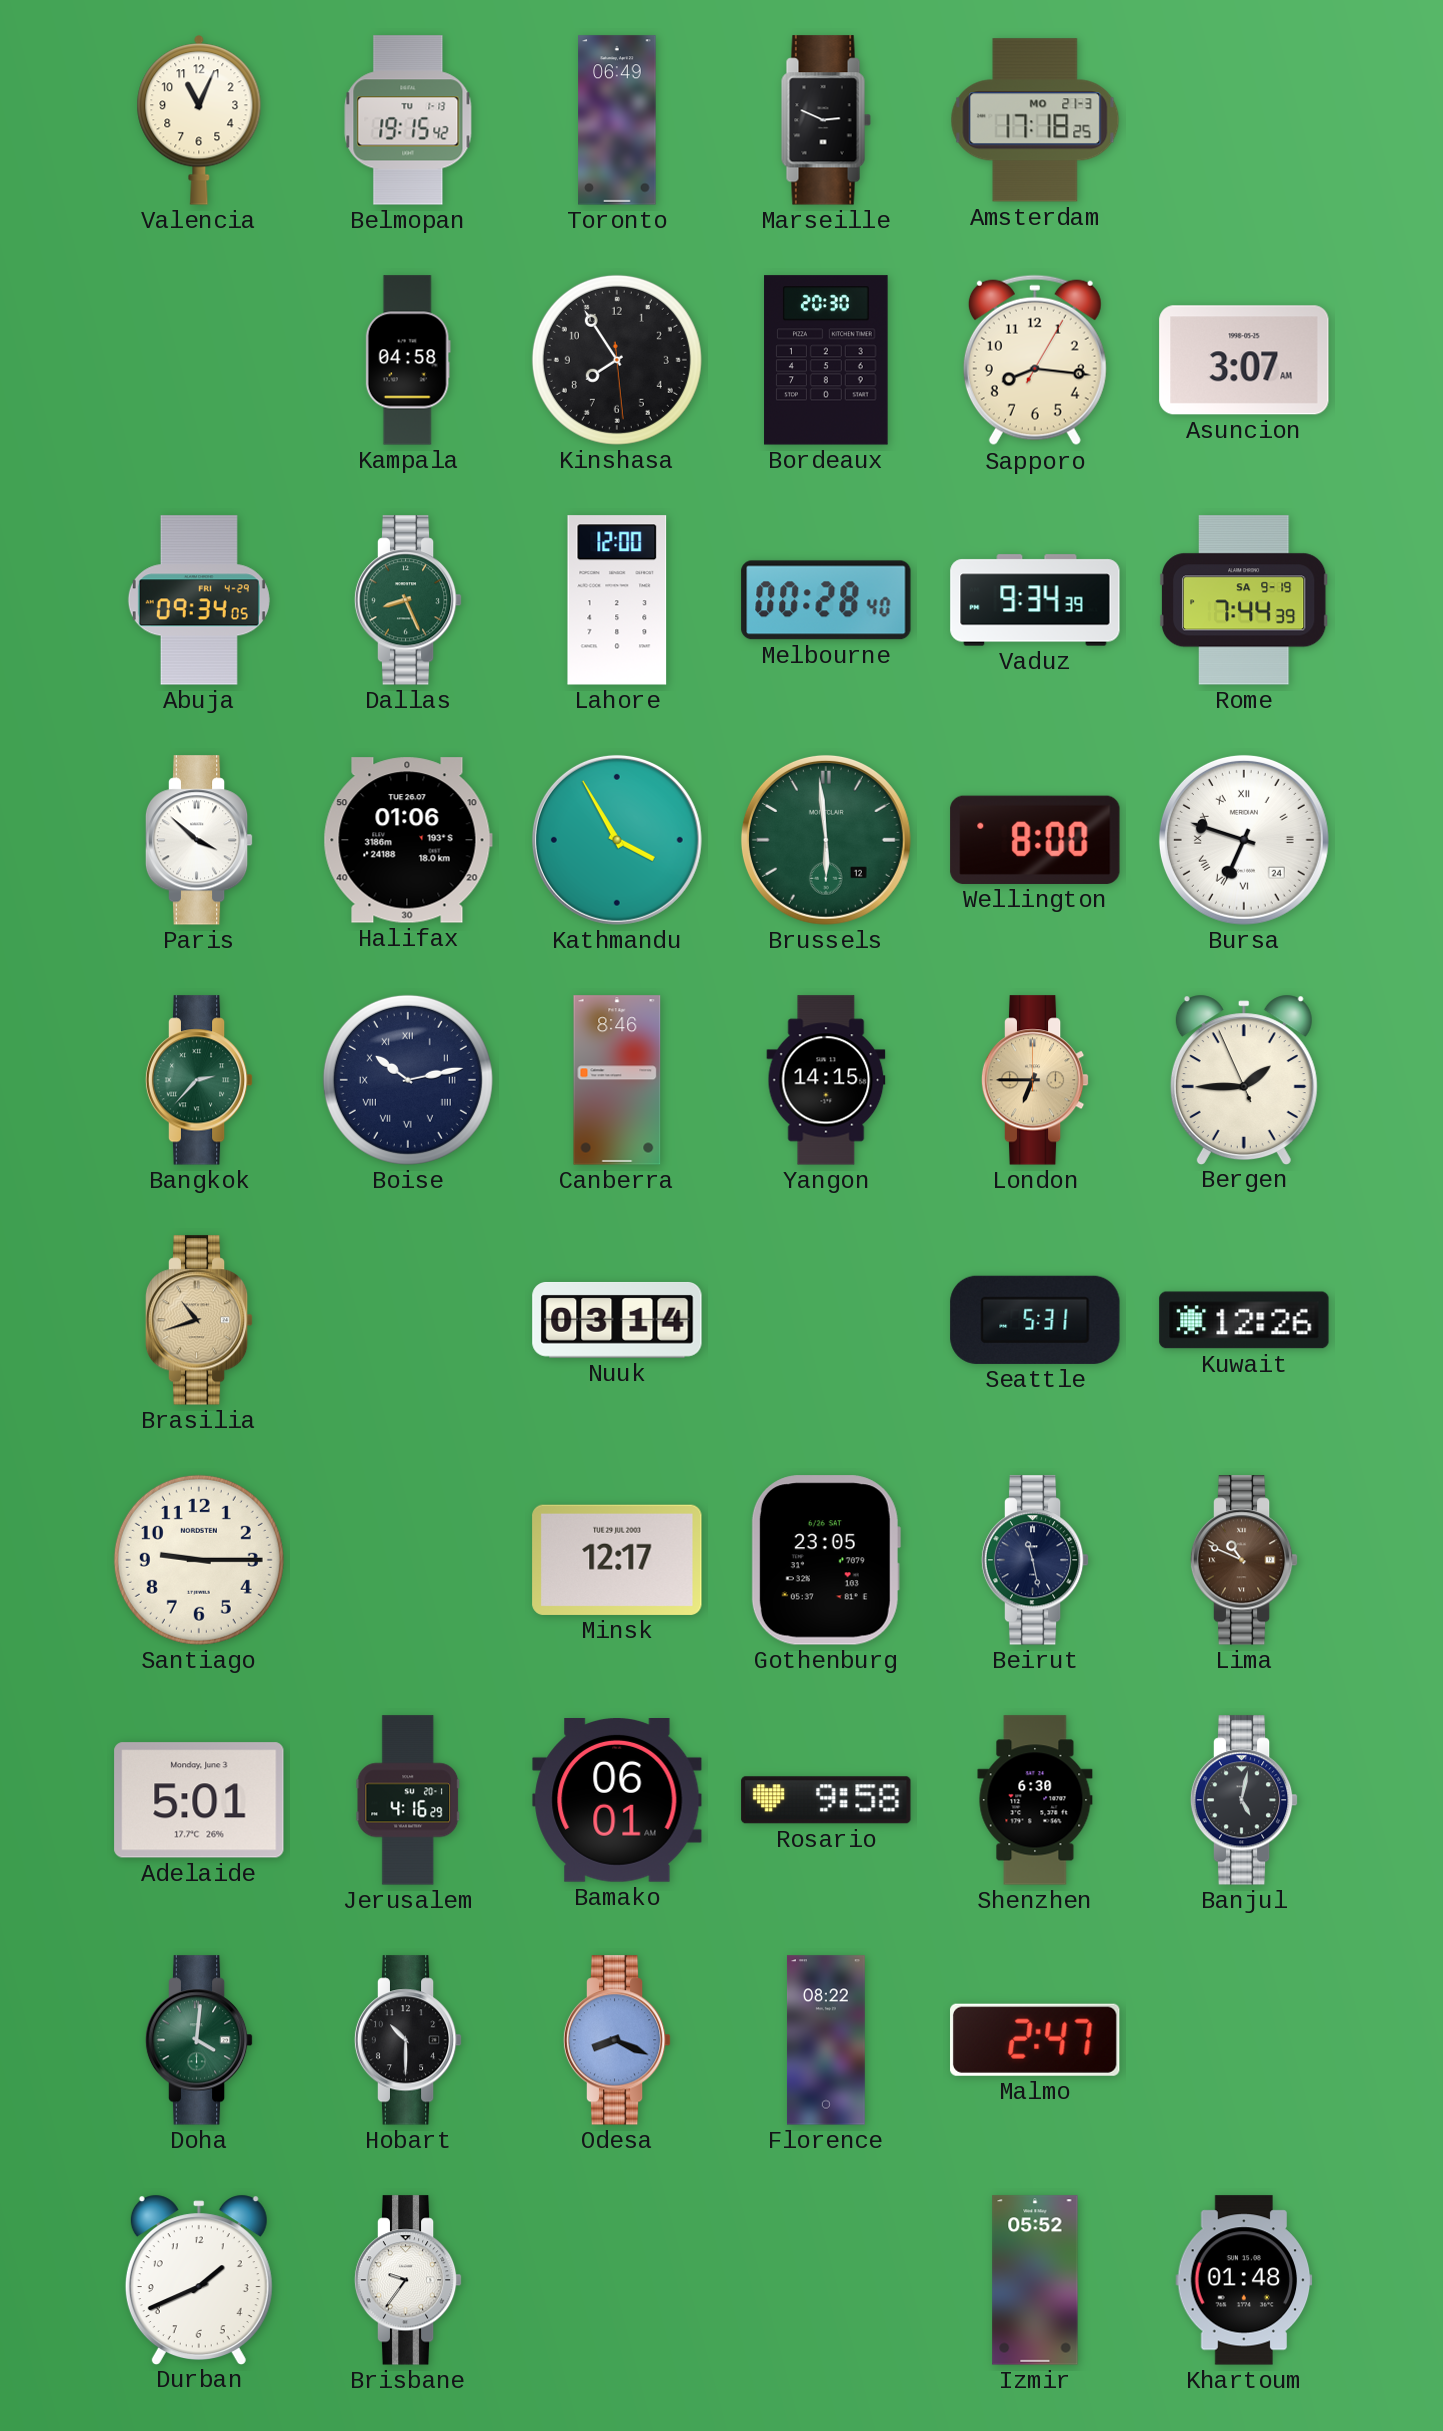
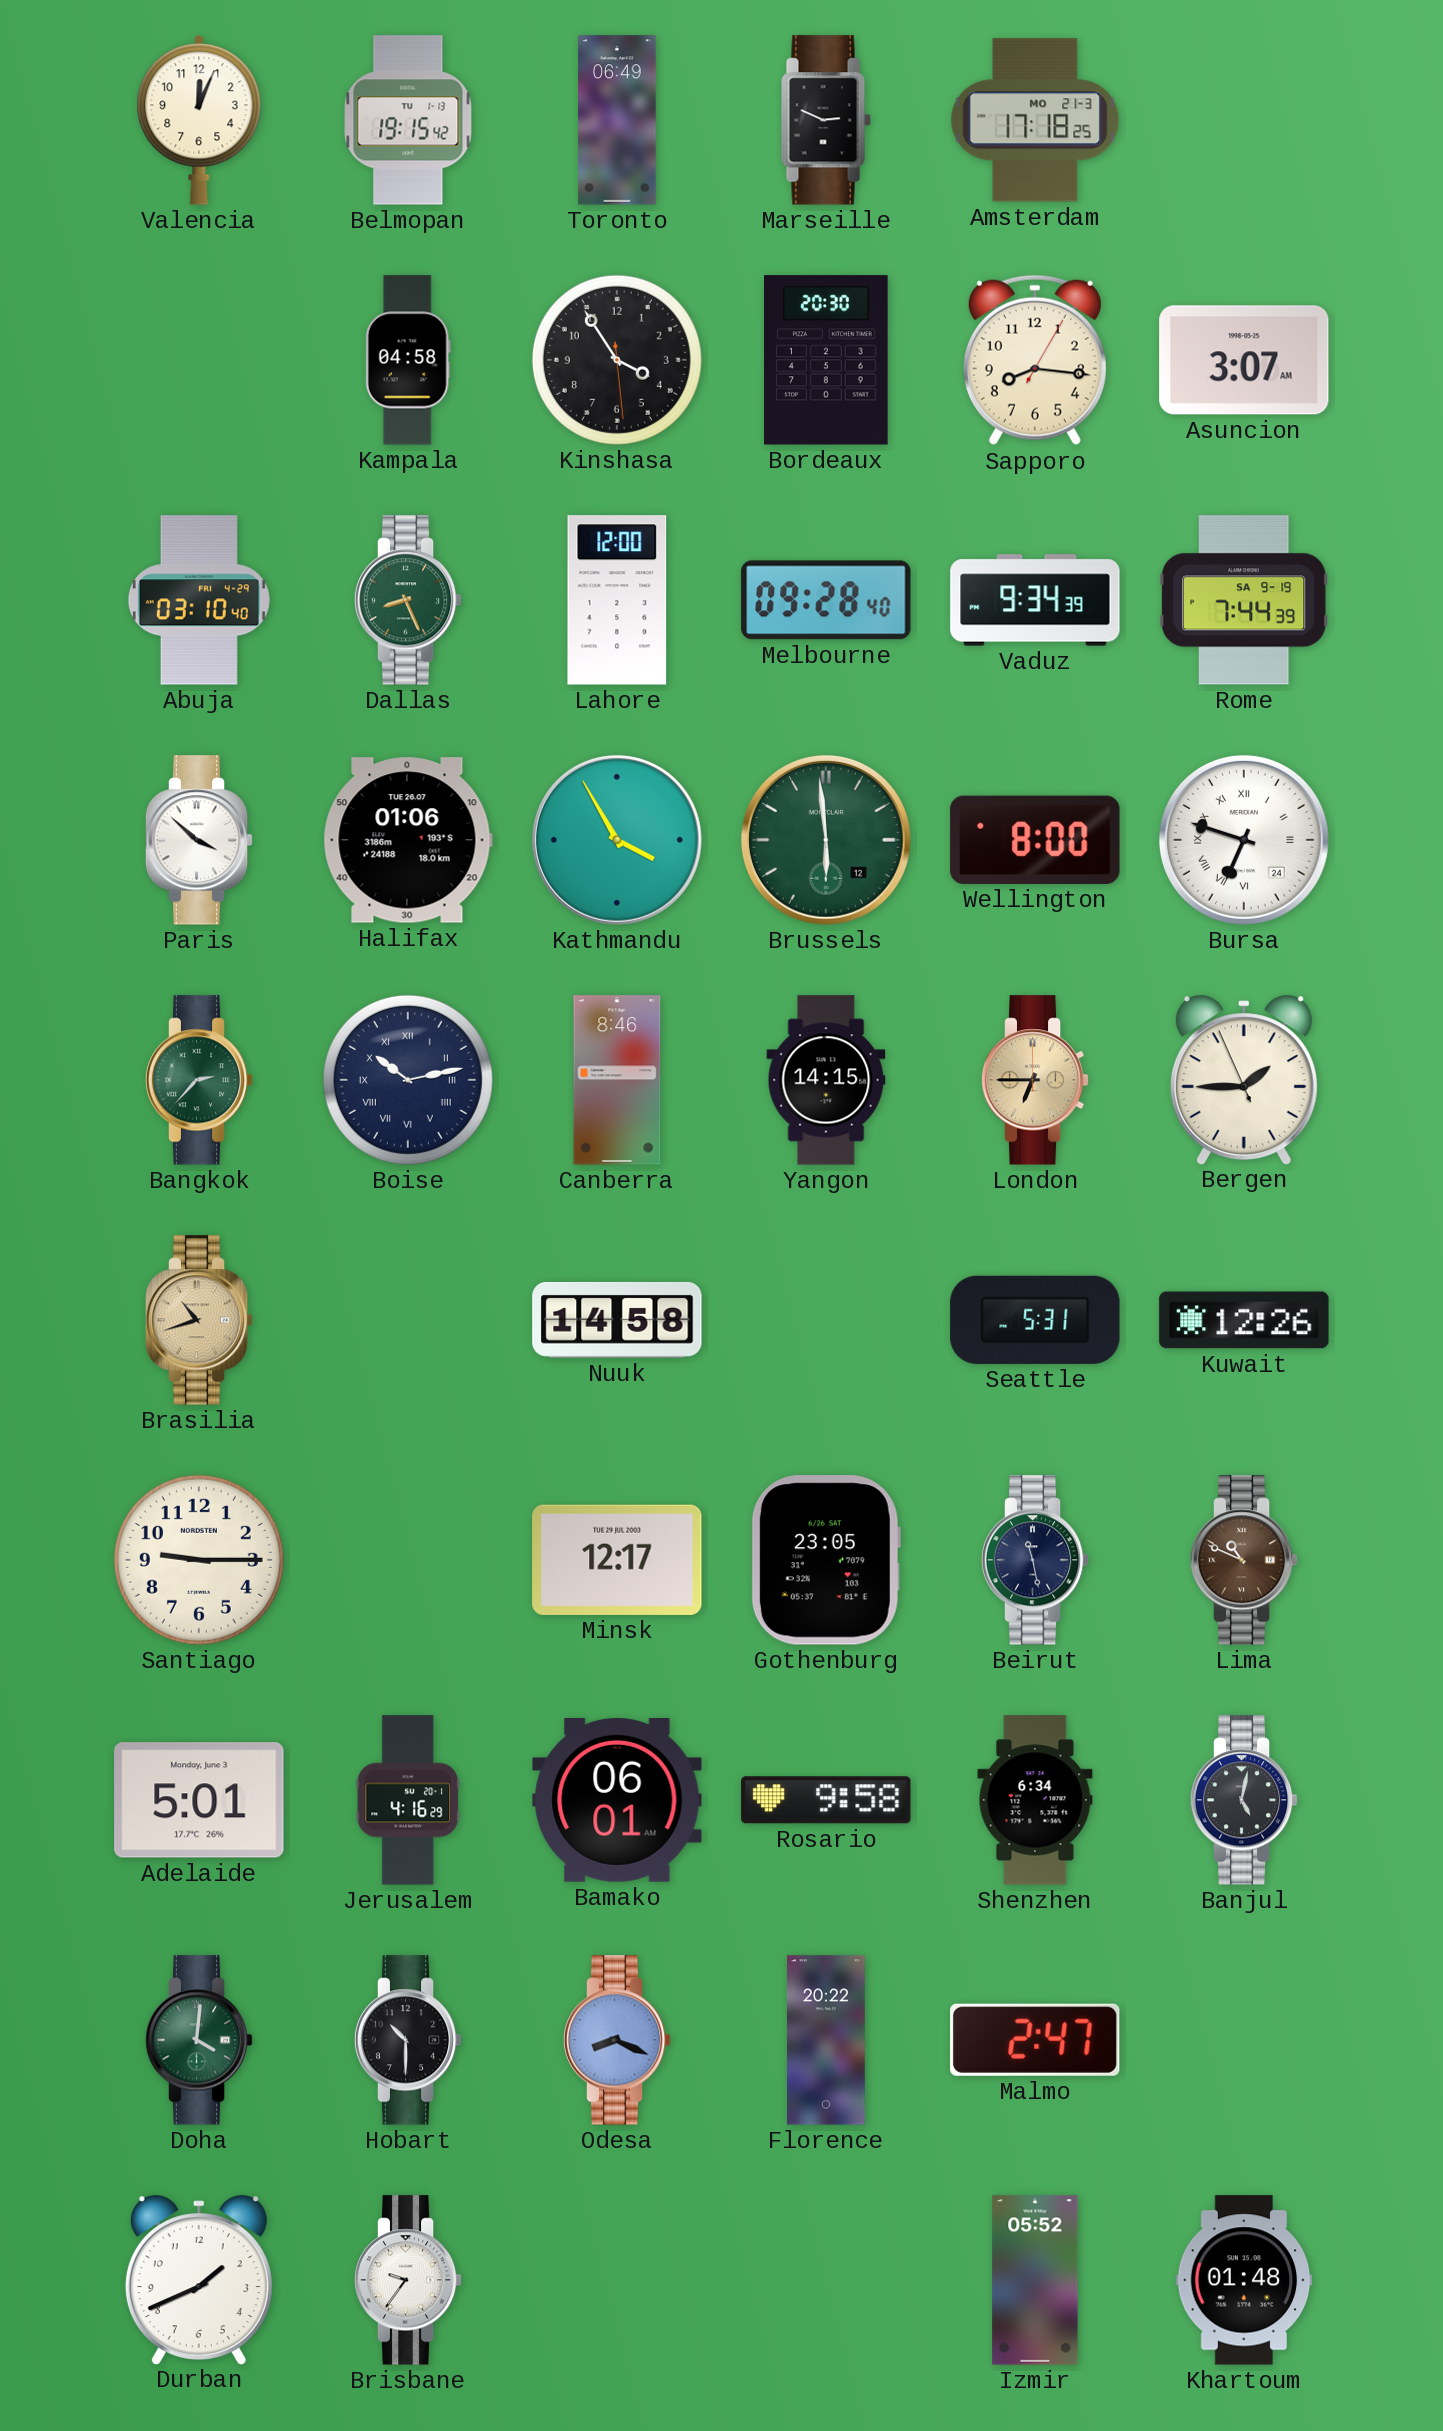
Valencia: 11:04 -> 12:04
Kinshasa: 7:54 -> 3:54
Abuja: 09:34 -> 03:10
Melbourne: 00:28 -> 09:28
Nuuk: 03:14 -> 14:58
Shenzhen: 6:30 -> 6:34
Florence: 08:22 -> 20:22
